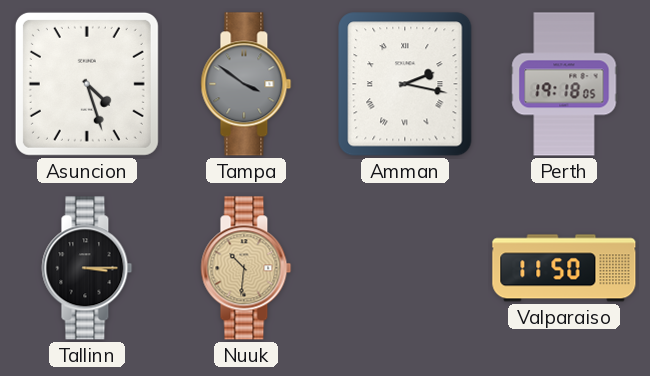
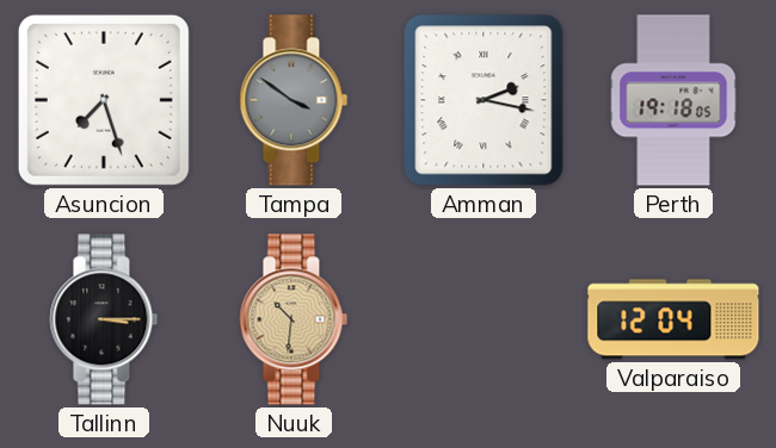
Asuncion: 4:27 -> 7:27
Valparaiso: 11:50 -> 12:04
